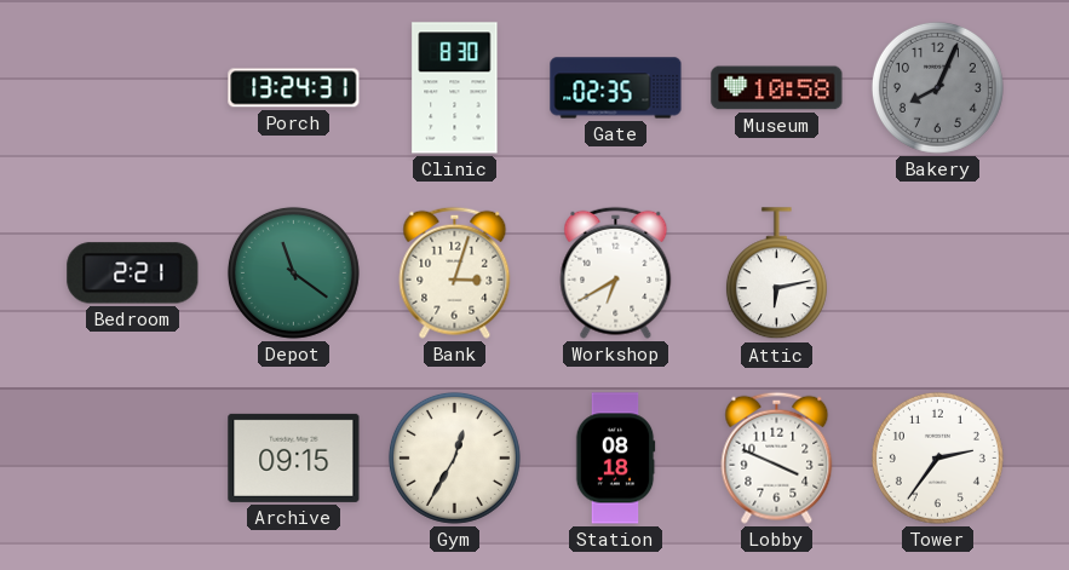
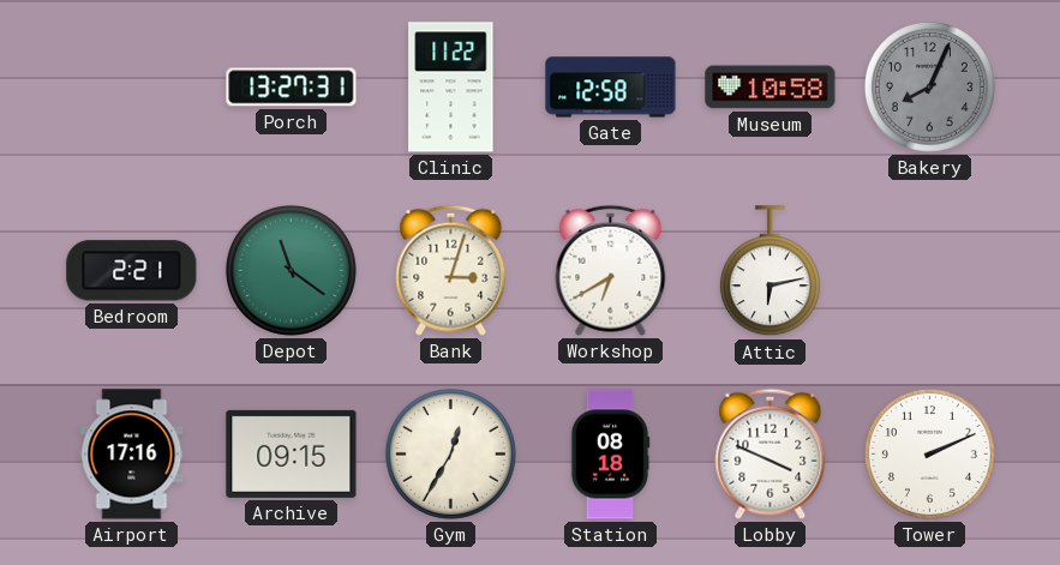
Porch: 13:24 -> 13:27
Clinic: 8:30 -> 11:22
Gate: 02:35 -> 12:58
Airport: none -> 17:16
Tower: 2:36 -> 2:11
